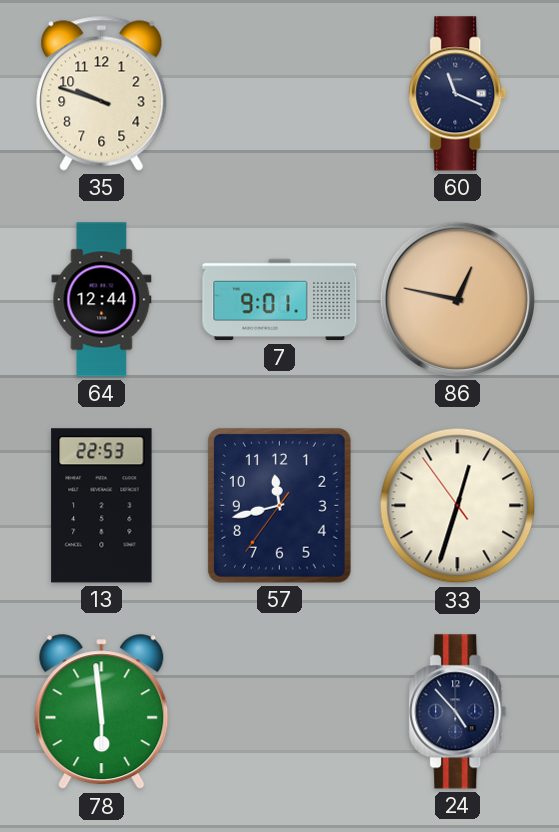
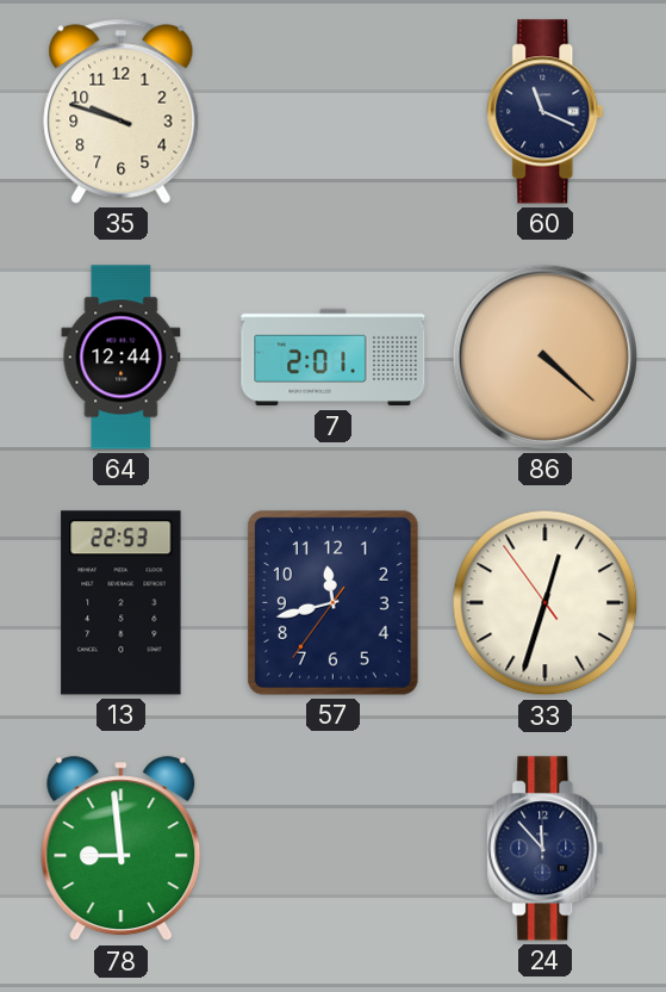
7: 9:01 -> 2:01
86: 12:47 -> 4:22
78: 5:59 -> 8:59
24: 4:53 -> 11:53
